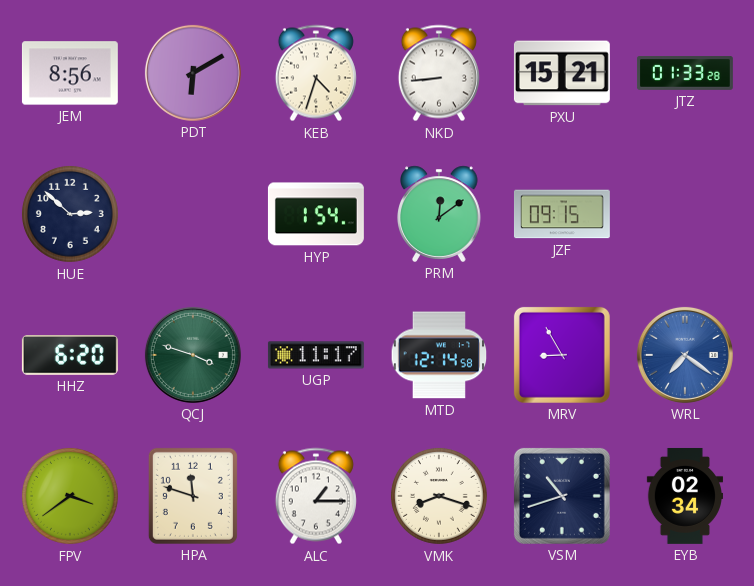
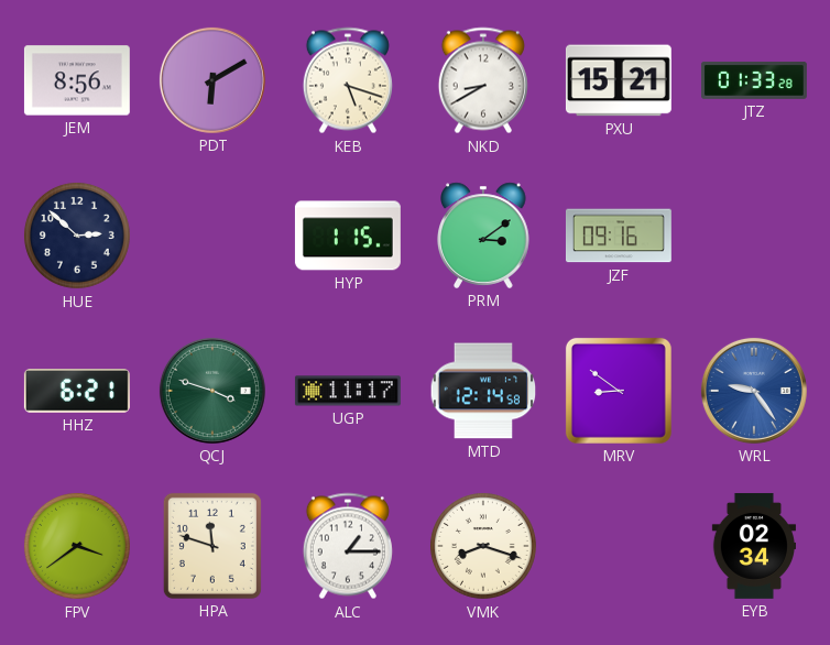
KEB: 4:33 -> 5:18
NKD: 8:44 -> 8:40
HYP: 1:54 -> 1:15
PRM: 12:09 -> 3:09
JZF: 09:15 -> 09:16
HHZ: 6:20 -> 6:21
MRV: 8:55 -> 8:51
WRL: 7:21 -> 9:24
VSM: 10:42 -> none
